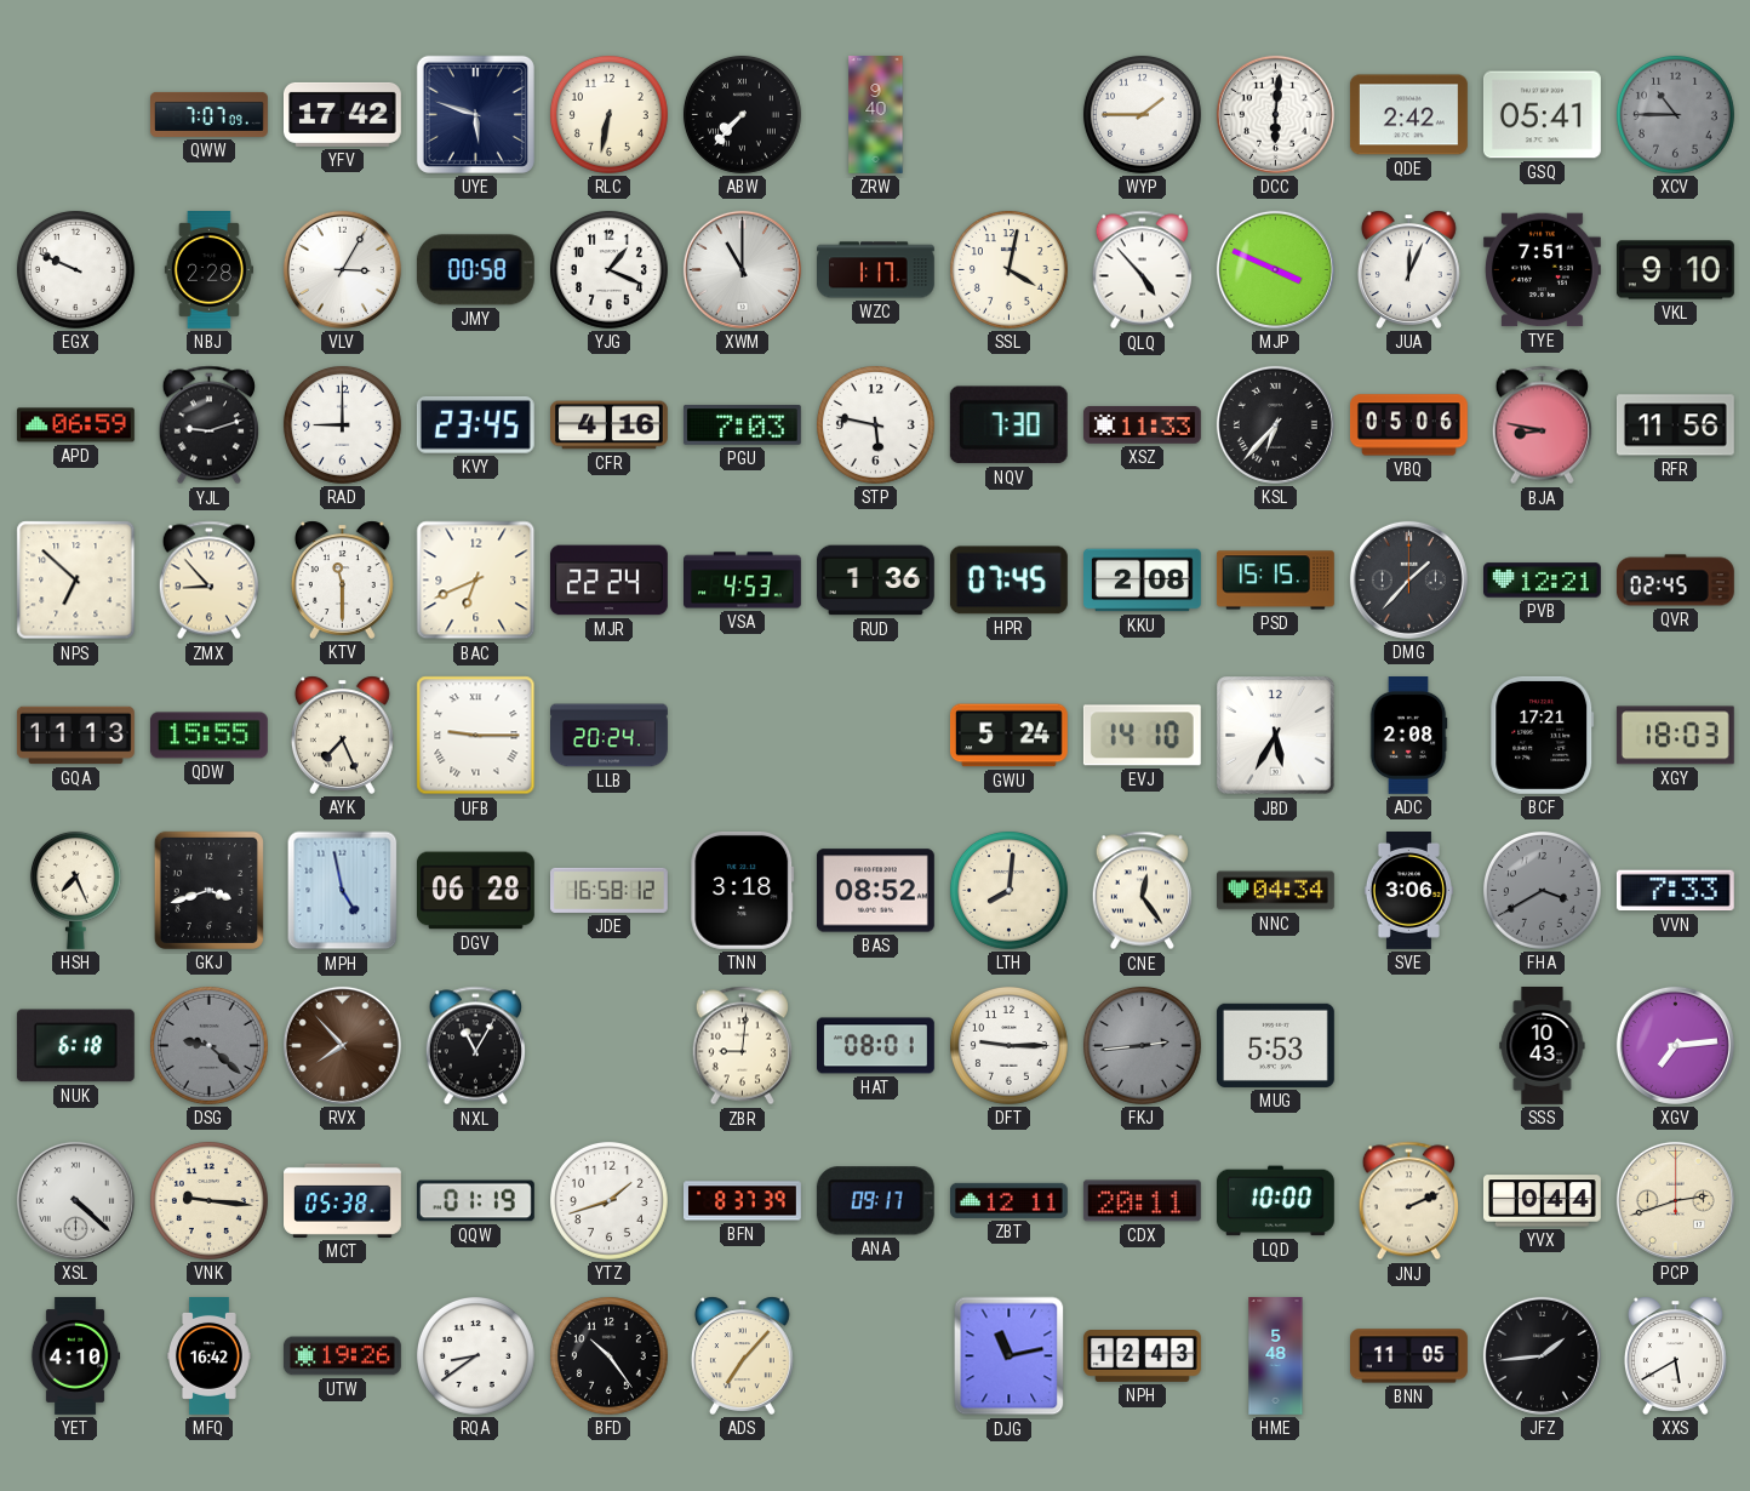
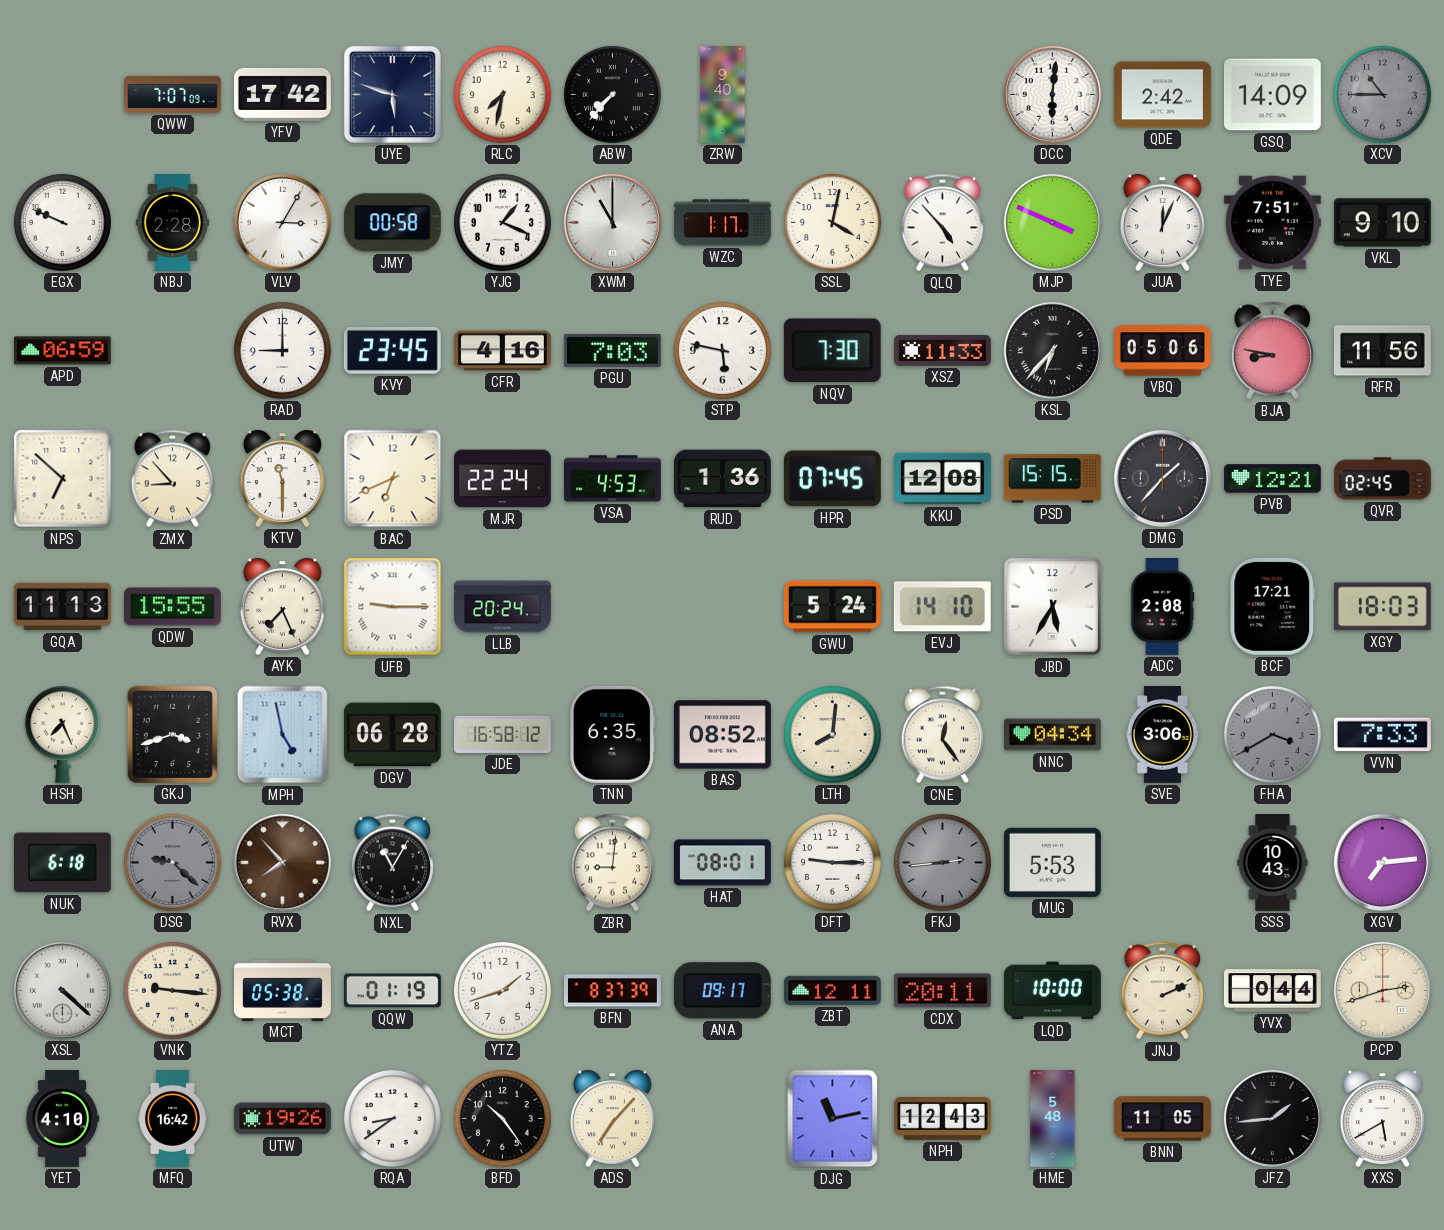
RLC: 6:32 -> 7:32
WYP: 1:45 -> none
GSQ: 05:41 -> 14:09
YJL: 9:12 -> none
KKU: 2:08 -> 12:08
TNN: 3:18 -> 6:35
